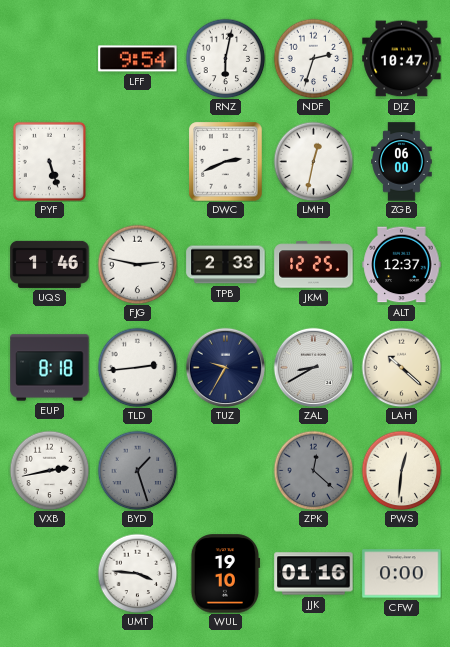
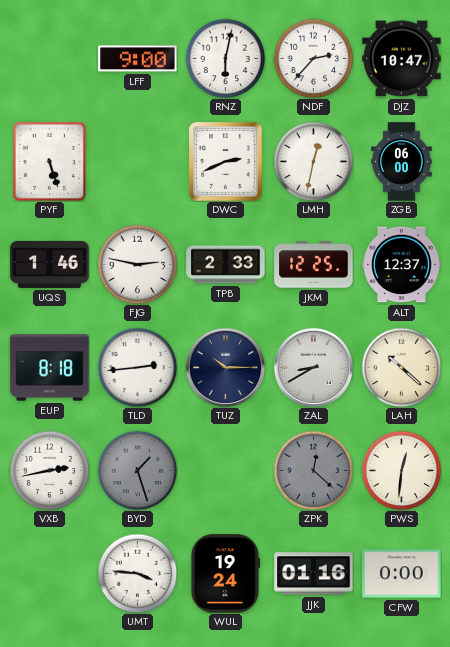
LFF: 9:54 -> 9:00
NDF: 2:33 -> 2:37
TUZ: 9:35 -> 10:15
WUL: 19:10 -> 19:24
